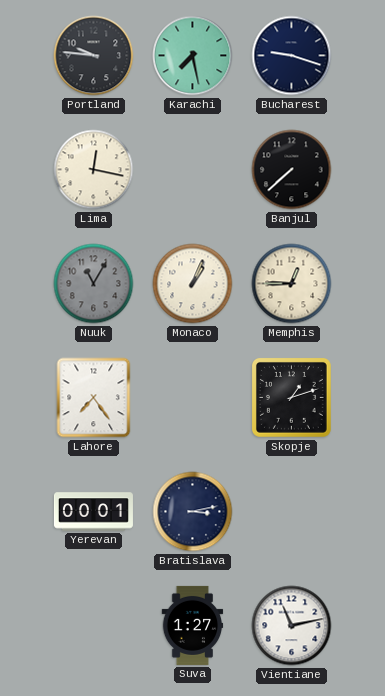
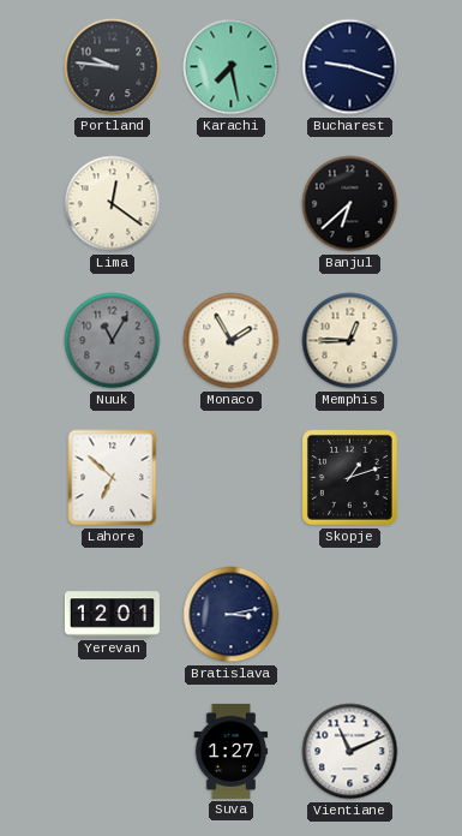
Lima: 12:17 -> 12:21
Banjul: 7:38 -> 6:38
Monaco: 1:04 -> 1:55
Lahore: 7:24 -> 6:52
Yerevan: 00:01 -> 12:01
Vientiane: 11:13 -> 11:11
